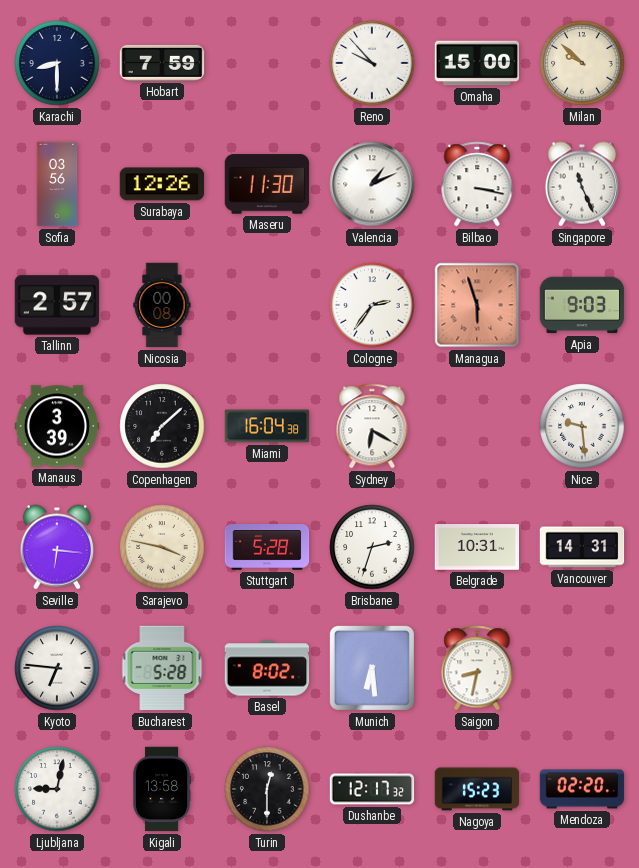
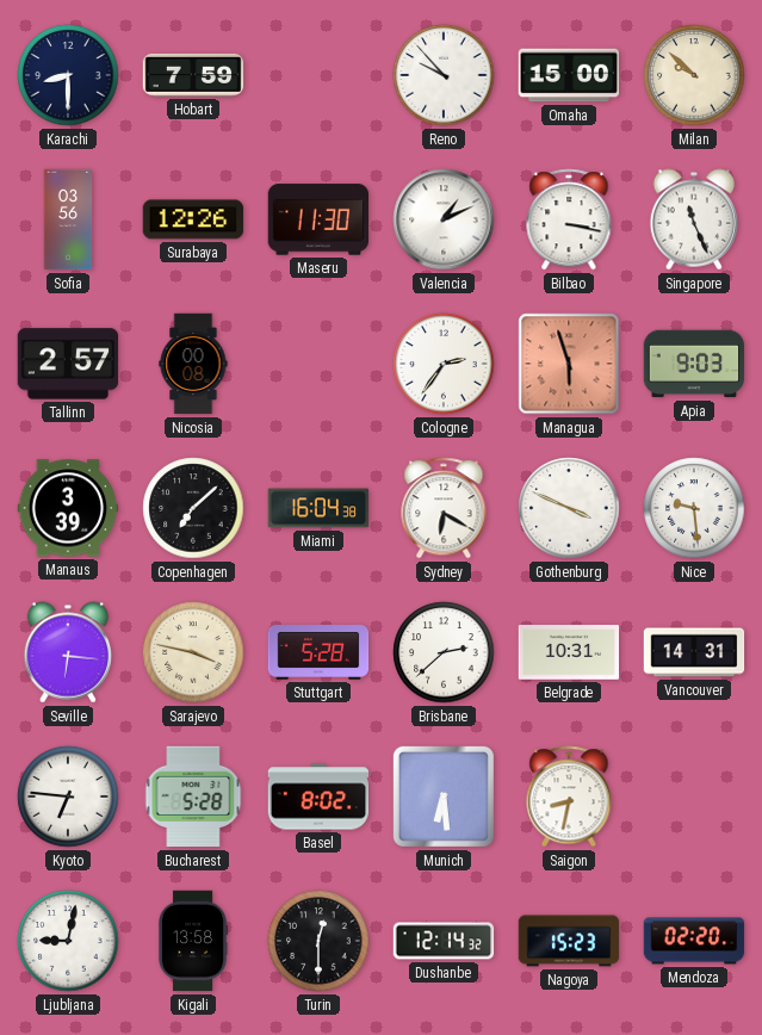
Gothenburg: none -> 3:49
Brisbane: 2:33 -> 2:38
Dushanbe: 12:17 -> 12:14
